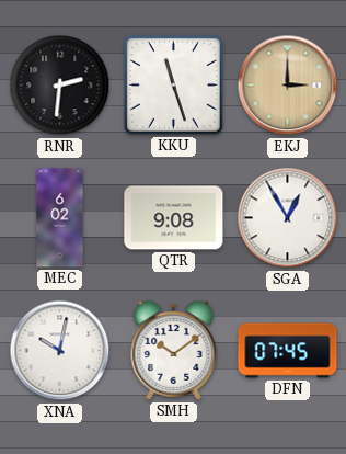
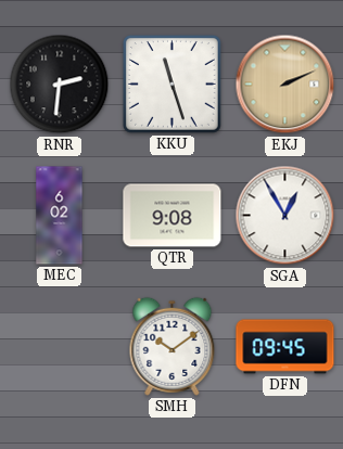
EKJ: 3:00 -> 2:11
XNA: 10:02 -> none
DFN: 07:45 -> 09:45
